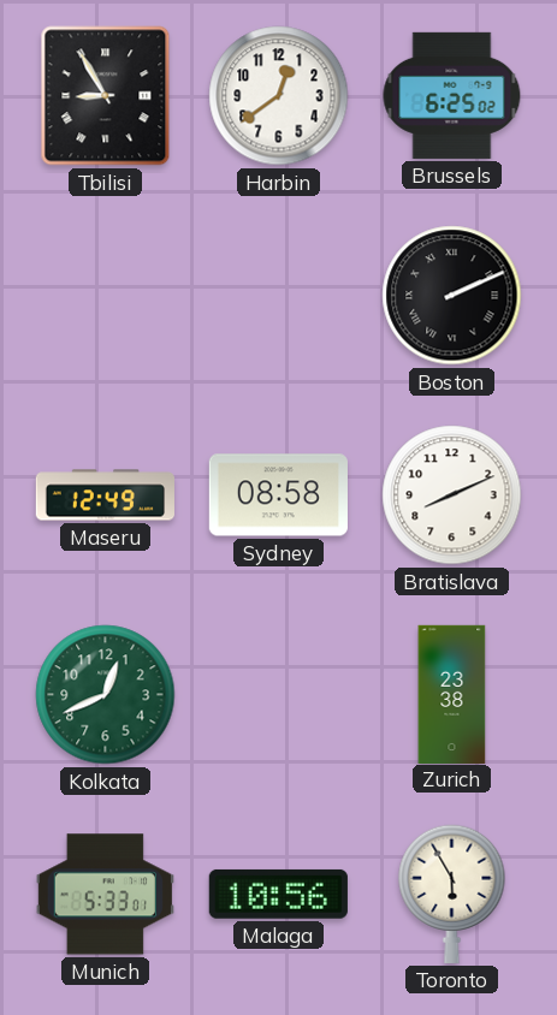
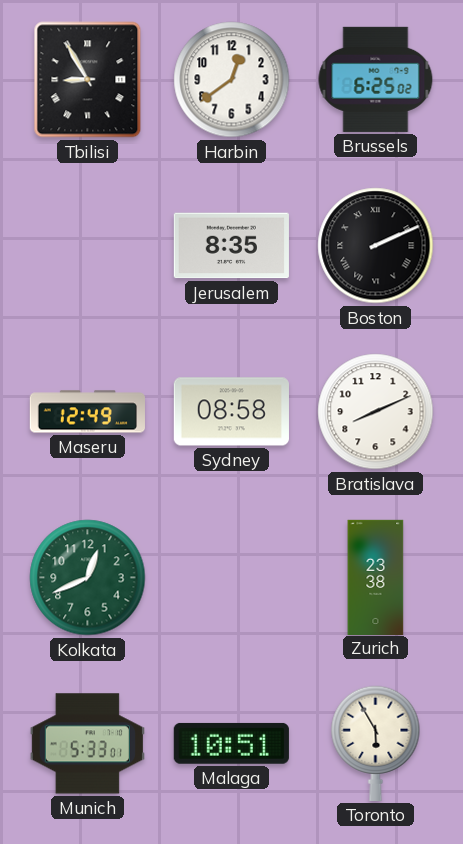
Jerusalem: none -> 8:35
Malaga: 10:56 -> 10:51
